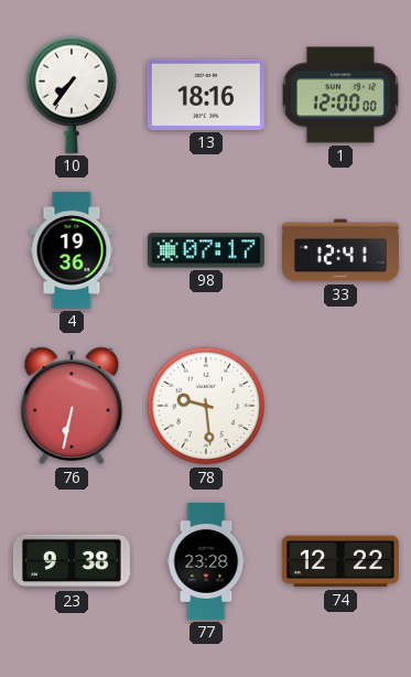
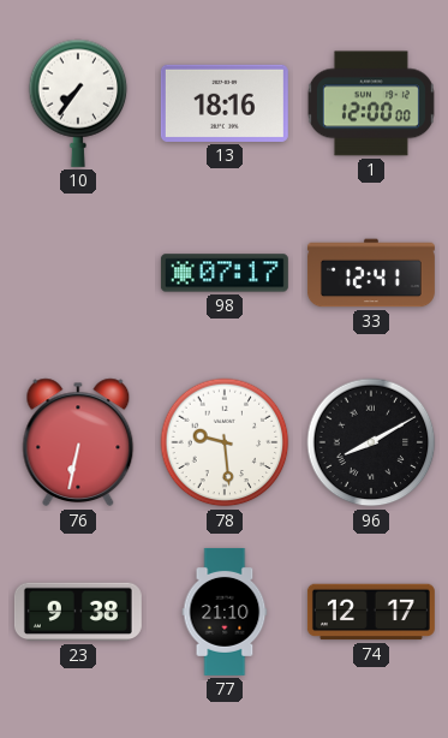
4: 19:36 -> none
96: none -> 8:10
77: 23:28 -> 21:10
74: 12:22 -> 12:17
